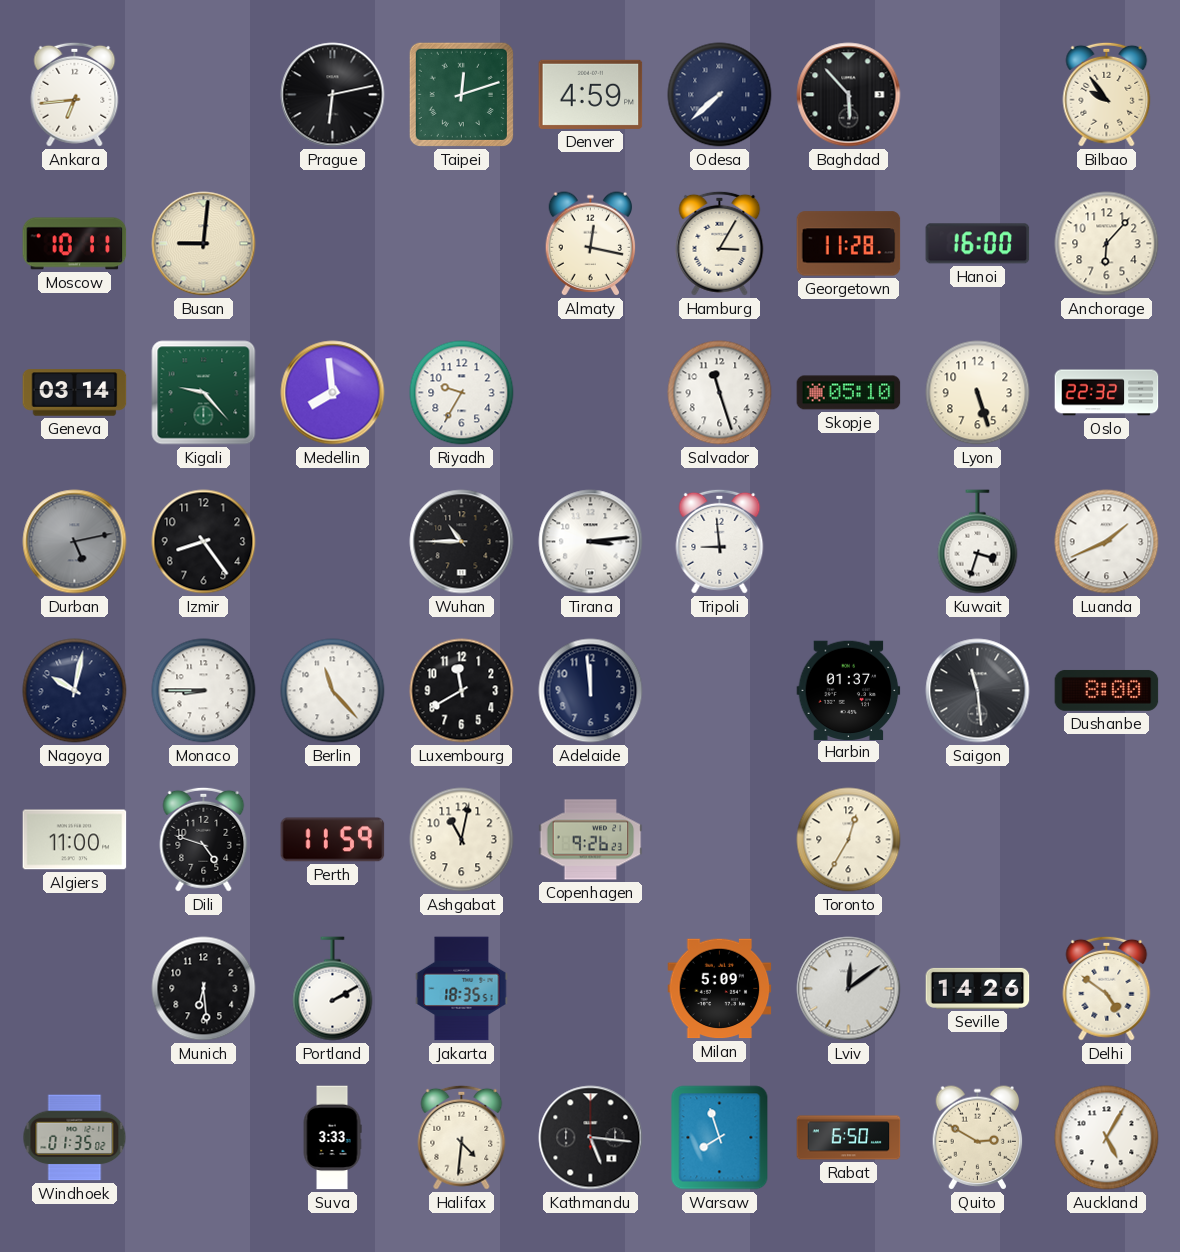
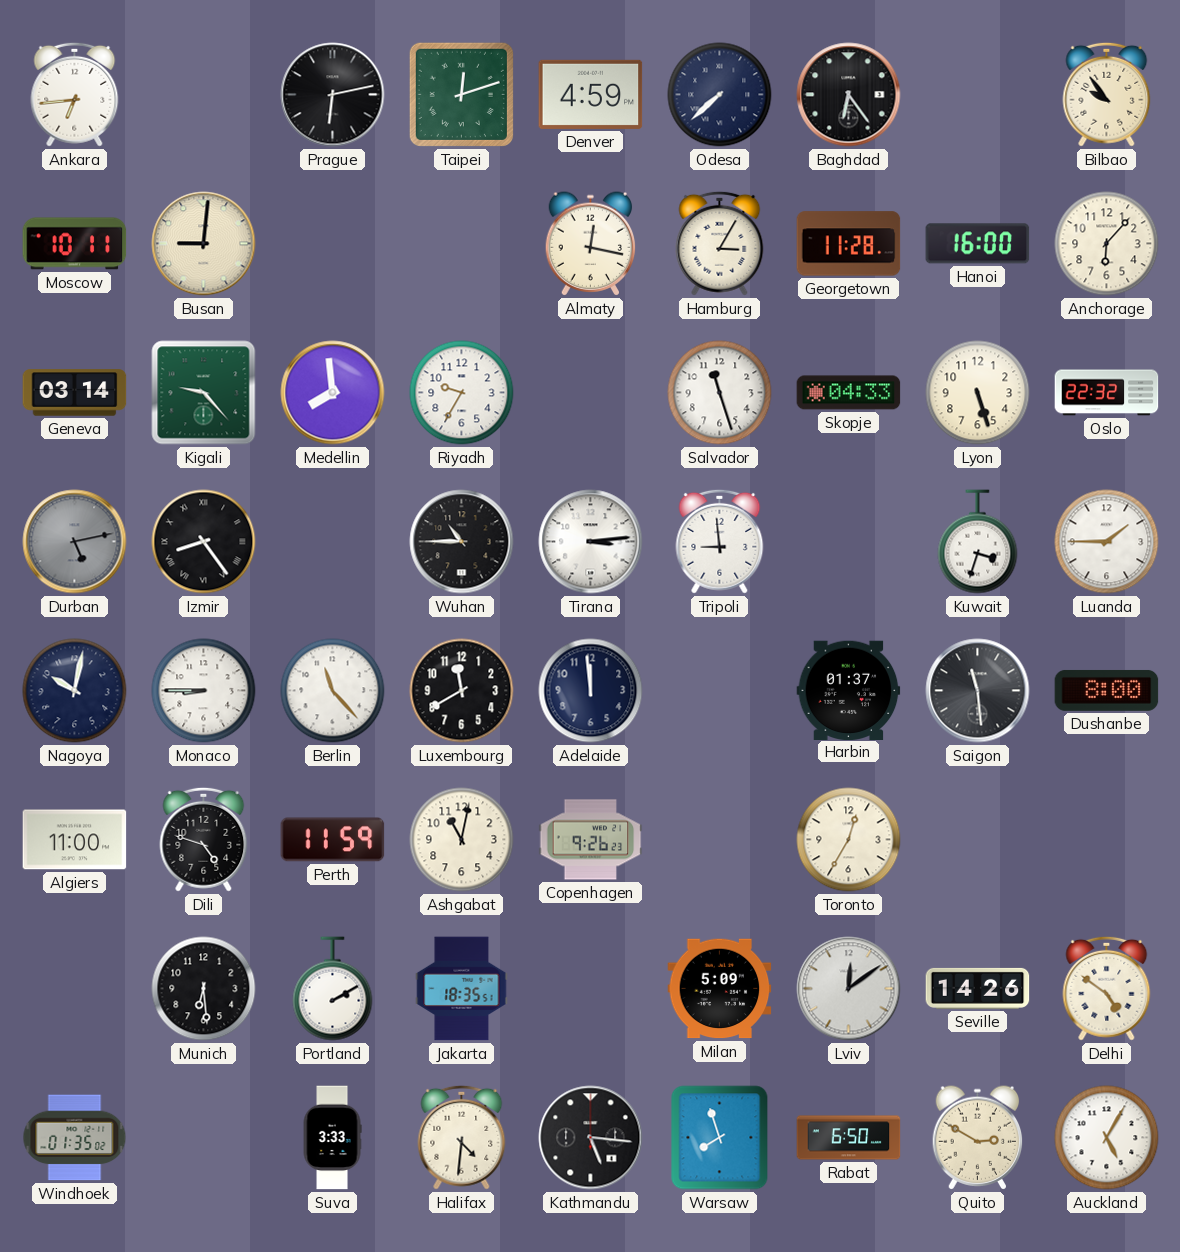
Baghdad: 5:53 -> 6:24
Skopje: 05:10 -> 04:33
Izmir numerals: Arabic -> Roman
Luanda: 1:41 -> 1:45
